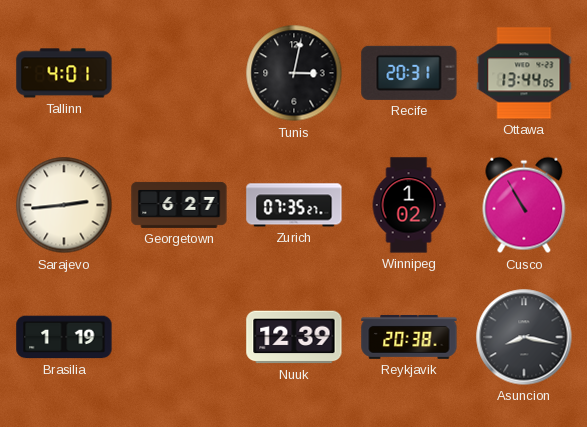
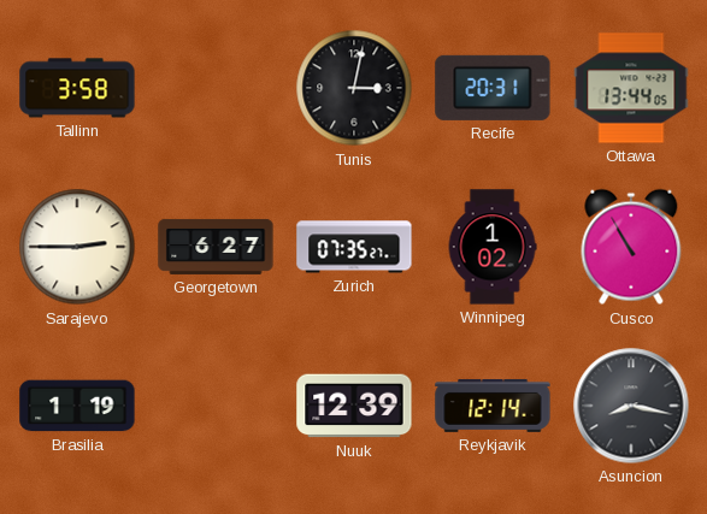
Tallinn: 4:01 -> 3:58
Sarajevo: 2:44 -> 2:45
Reykjavik: 20:38 -> 12:14
